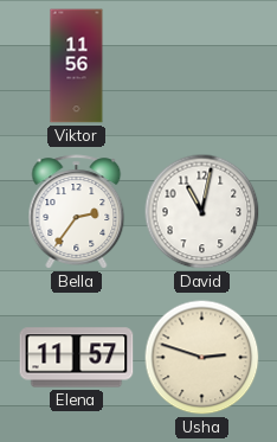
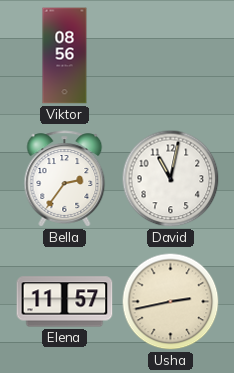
Viktor: 11:56 -> 08:56
Usha: 2:48 -> 2:43
